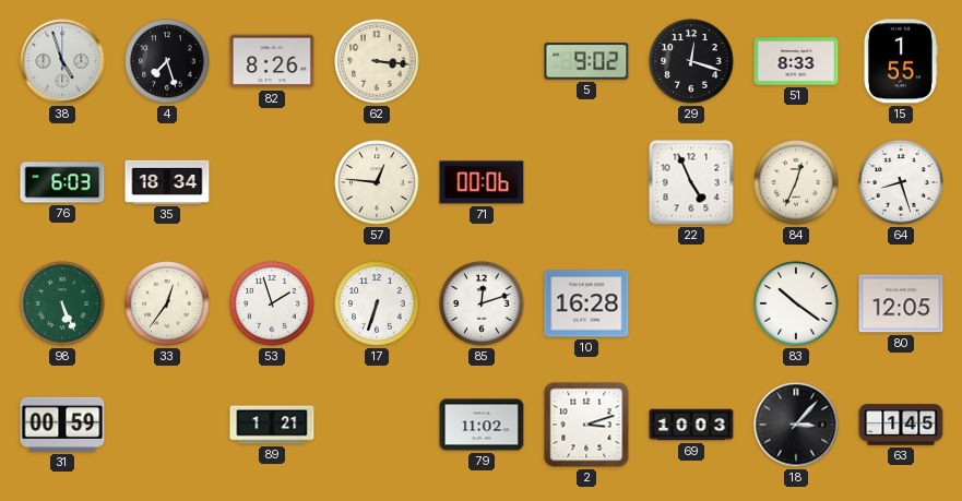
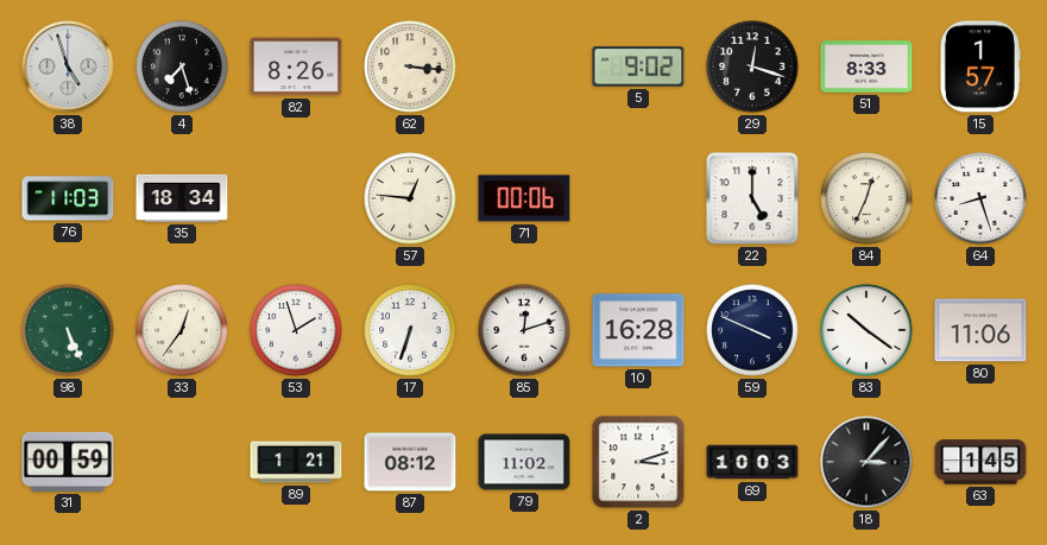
15: 1:55 -> 1:57
76: 6:03 -> 11:03
22: 4:56 -> 5:00
59: none -> 3:49
80: 12:05 -> 11:06
87: none -> 08:12
